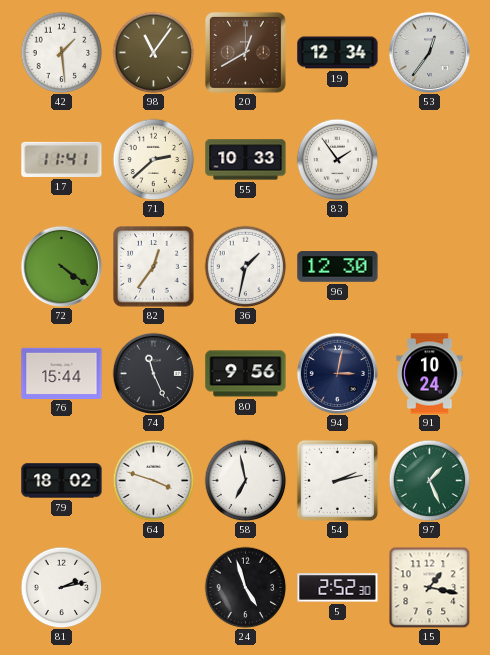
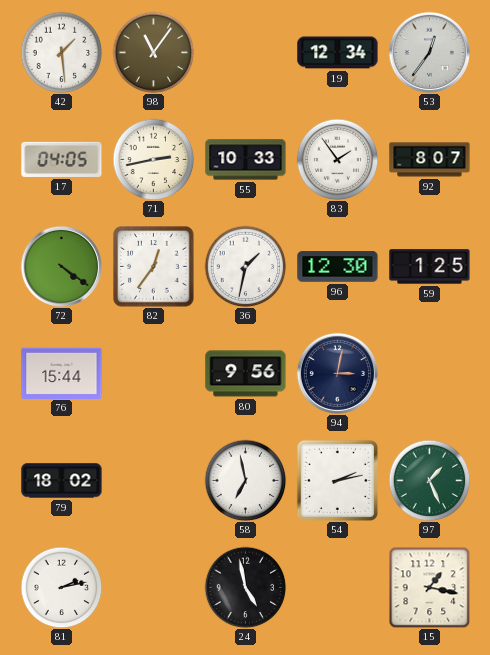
20: 12:40 -> none
17: 11:41 -> 04:05
71: 2:38 -> 2:43
92: none -> 8:07
59: none -> 1:25
74: 11:26 -> none
91: 10:24 -> none
64: 3:48 -> none
24: 4:57 -> 4:58
5: 2:52 -> none
